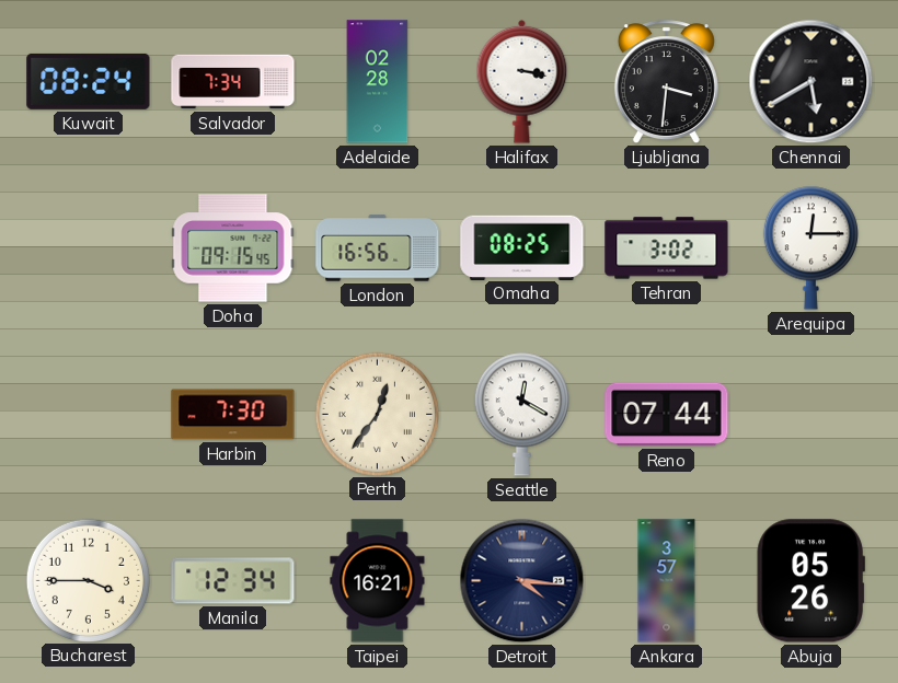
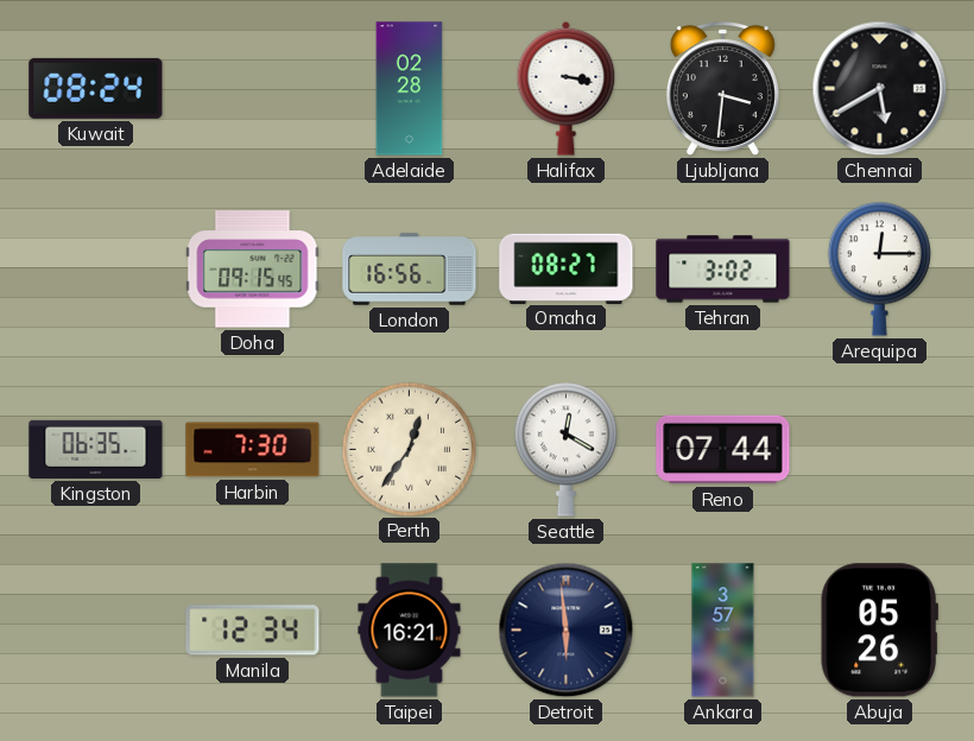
Salvador: 7:34 -> none
Omaha: 08:25 -> 08:27
Kingston: none -> 06:35
Bucharest: 3:45 -> none
Detroit: 4:16 -> 5:59
